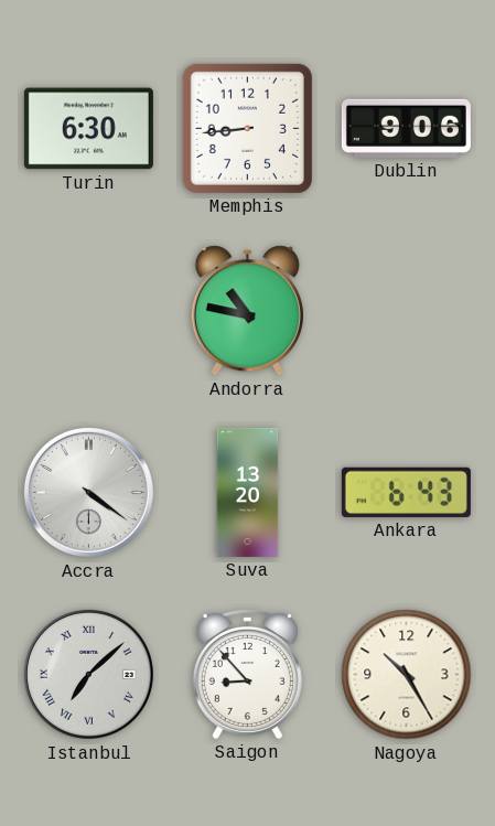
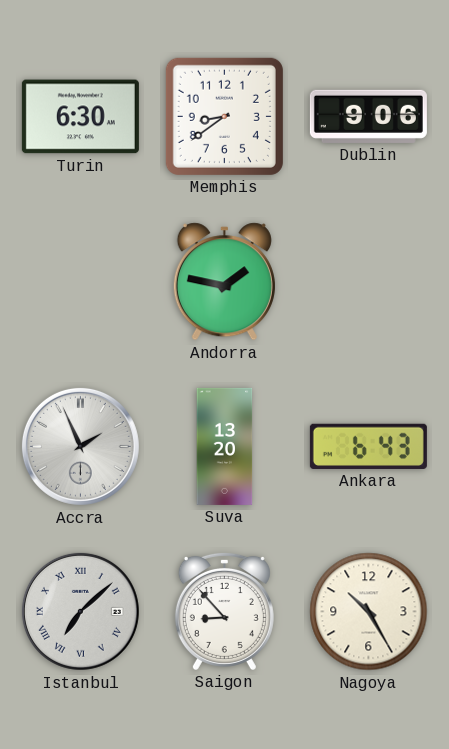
Memphis: 8:44 -> 8:39
Andorra: 10:47 -> 1:47
Accra: 4:21 -> 1:56
